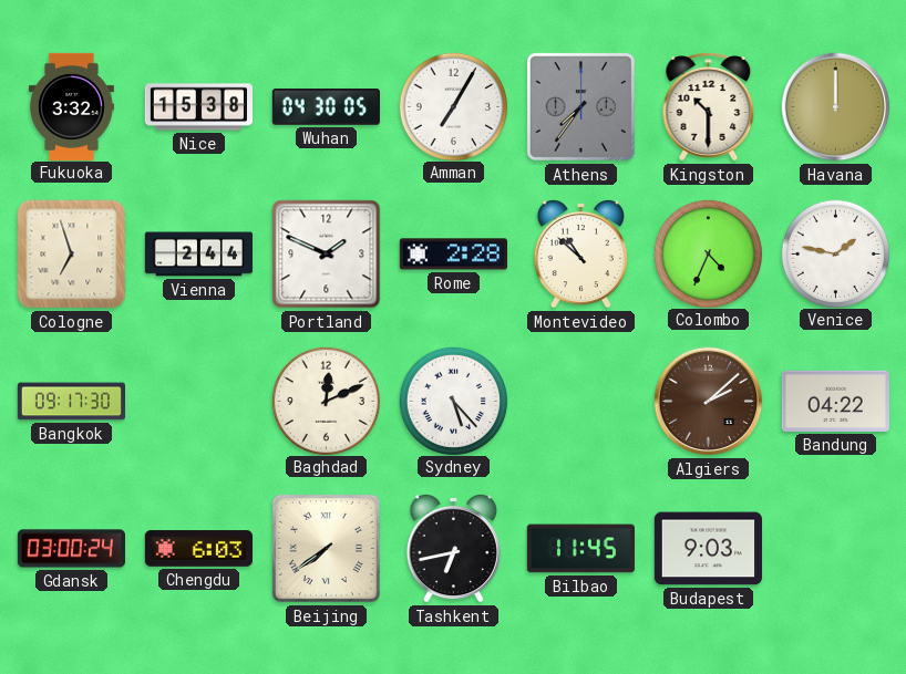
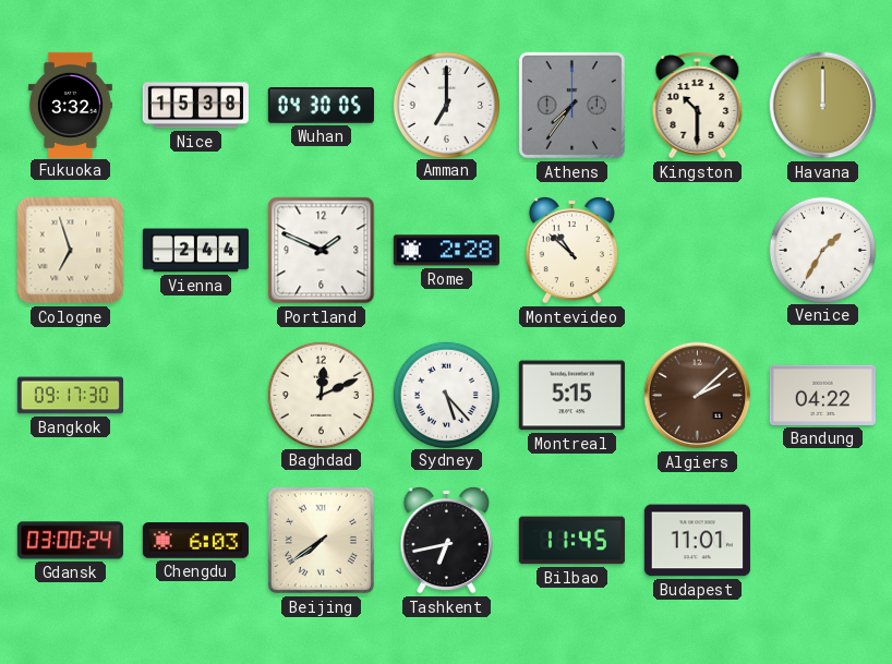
Amman: 7:05 -> 7:00
Colombo: 4:34 -> none
Venice: 1:47 -> 1:35
Montreal: none -> 5:15
Budapest: 9:03 -> 11:01
